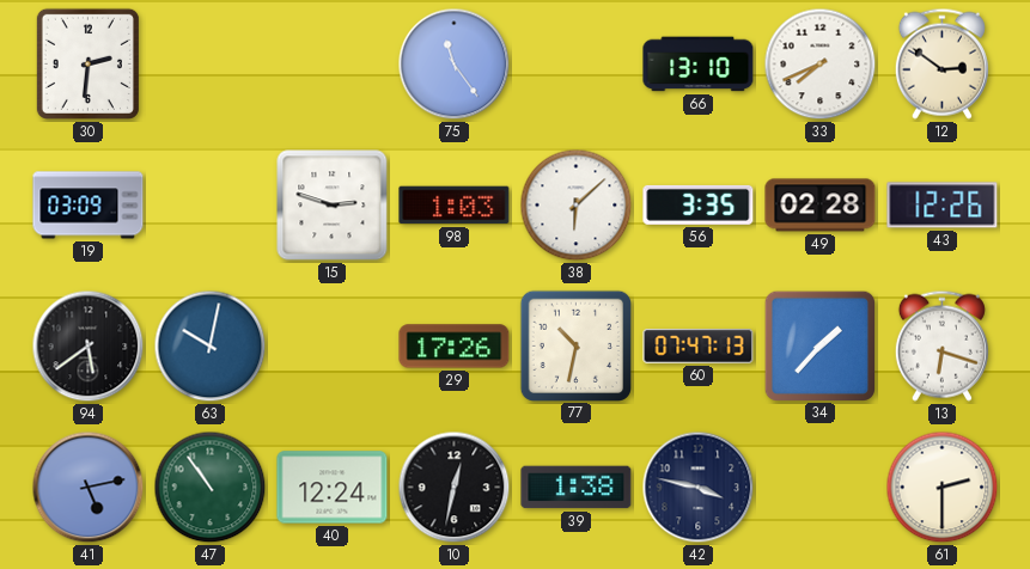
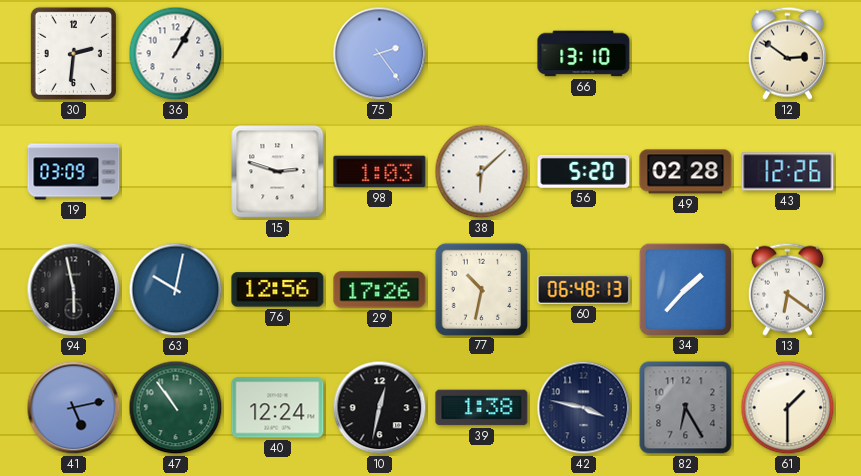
36: none -> 1:05
75: 11:24 -> 2:24
33: 7:41 -> none
56: 3:35 -> 5:20
94: 5:39 -> 5:58
76: none -> 12:56
60: 07:47 -> 06:48
13: 6:18 -> 6:21
82: none -> 6:25
61: 2:30 -> 1:30
